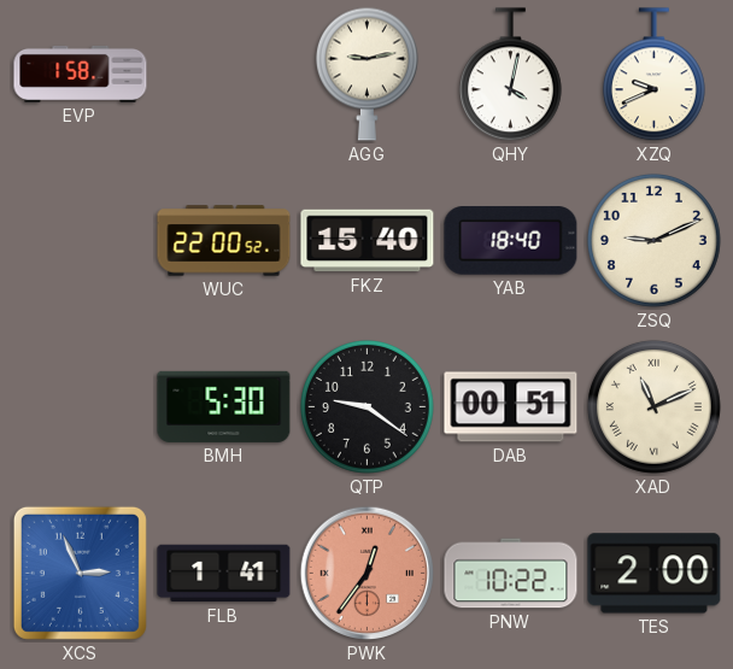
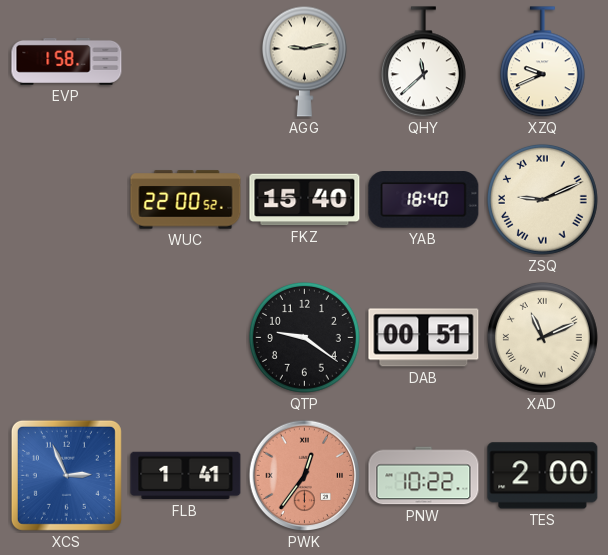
QHY: 4:02 -> 11:38
ZSQ numerals: Arabic -> Roman
BMH: 5:30 -> none
